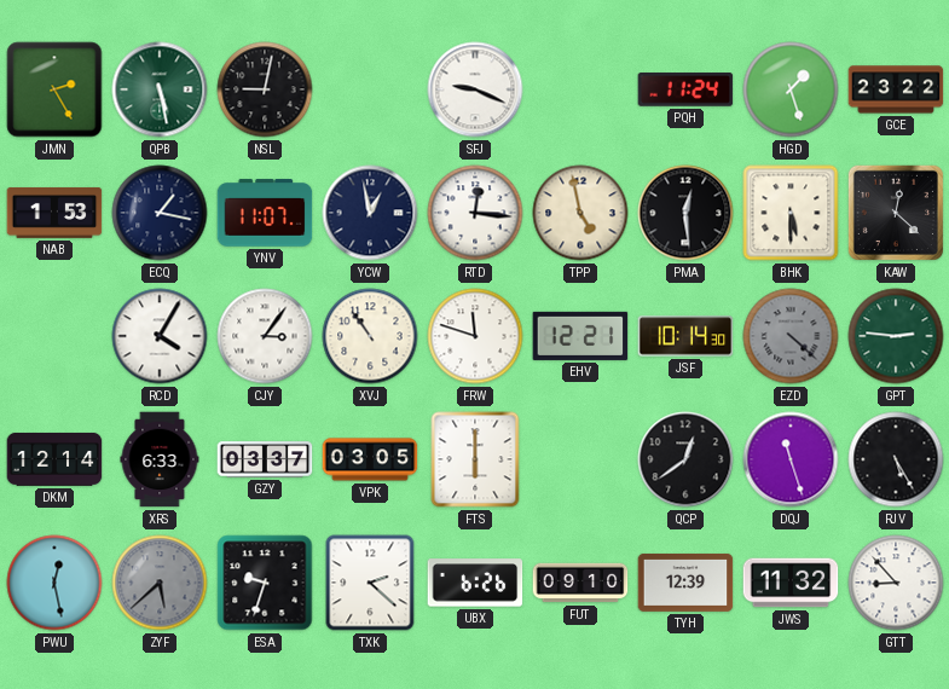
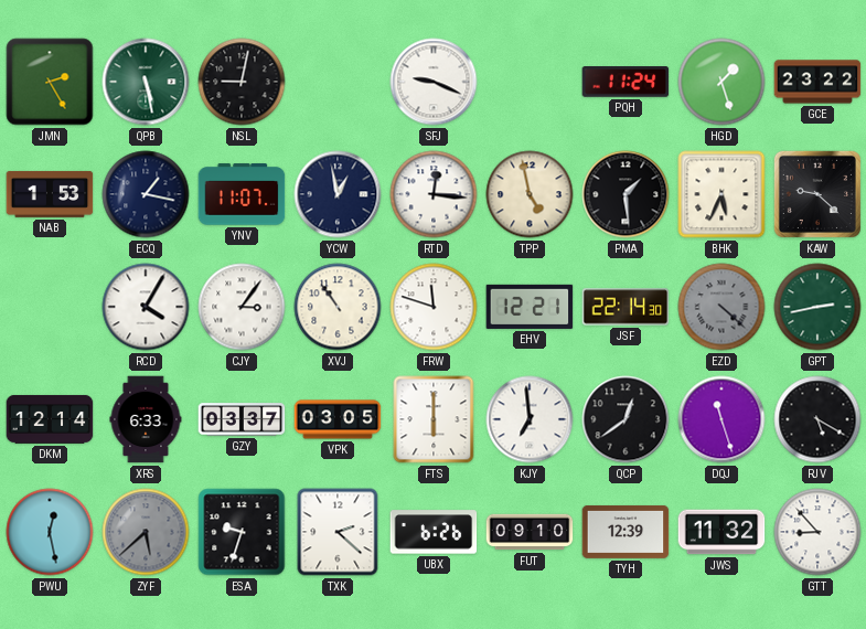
PMA: 12:29 -> 1:29
BHK: 5:30 -> 5:34
KAW: 12:22 -> 9:22
JSF: 10:14 -> 22:14
GPT: 2:46 -> 2:43
KJY: none -> 6:59
RJV: 5:25 -> 5:20
